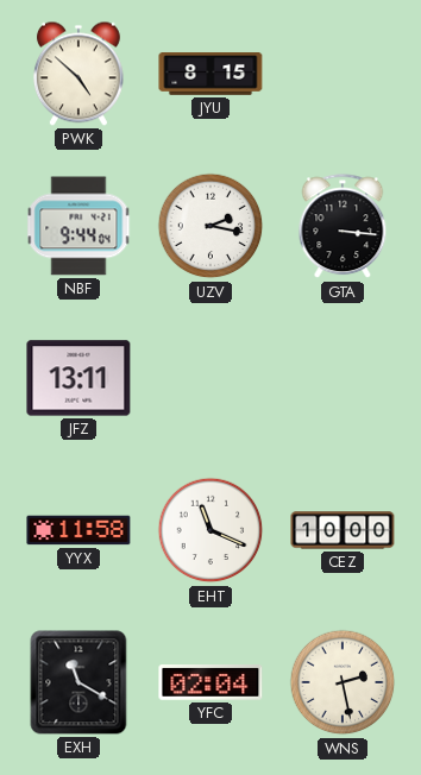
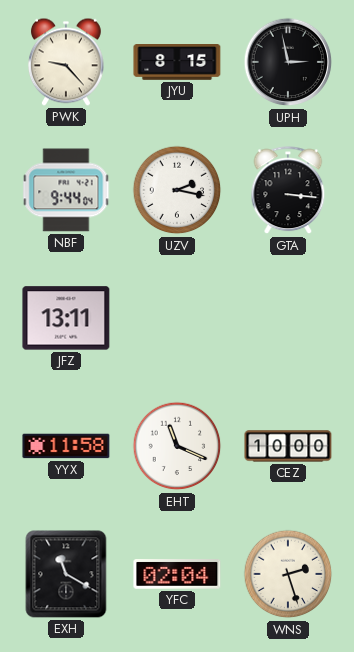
PWK: 4:52 -> 9:23
UPH: none -> 2:58
WNS: 2:28 -> 2:27
